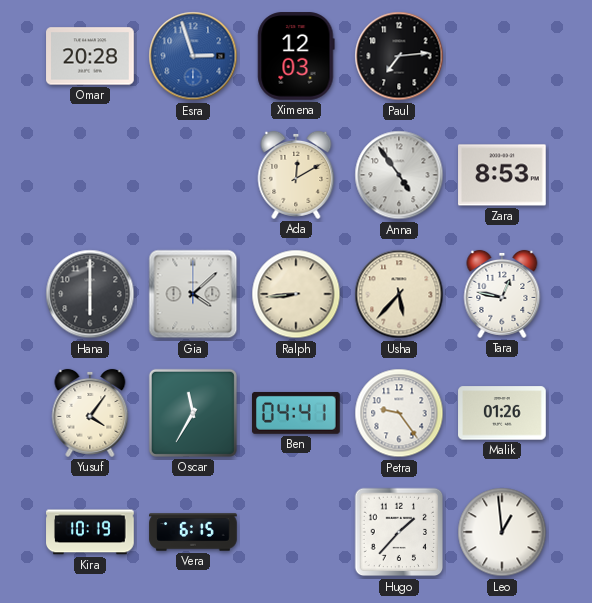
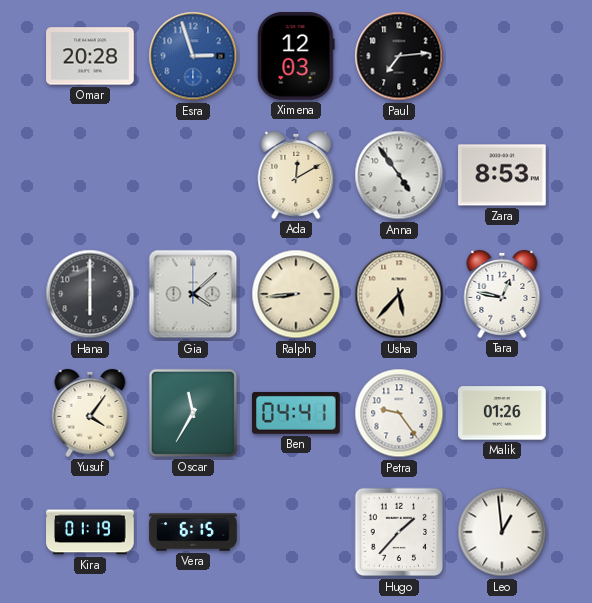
Kira: 10:19 -> 01:19
